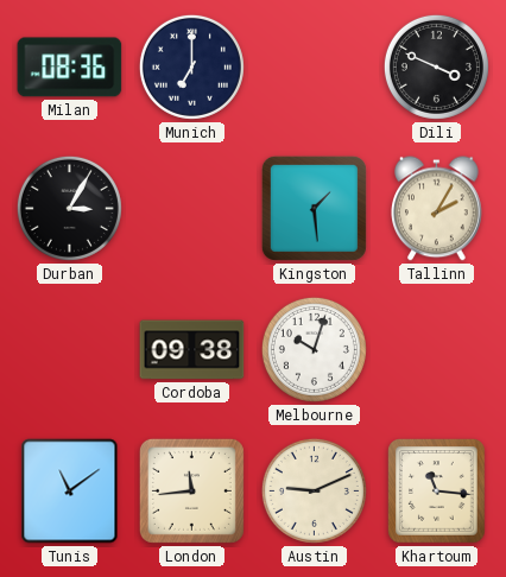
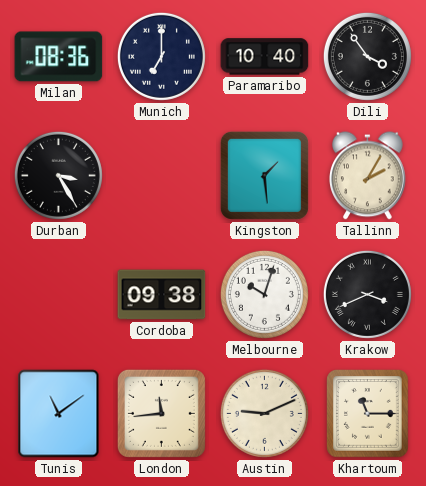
Paramaribo: none -> 10:40
Dili: 3:49 -> 3:54
Durban: 3:05 -> 3:25
Krakow: none -> 3:41
Khartoum: 11:16 -> 11:15
